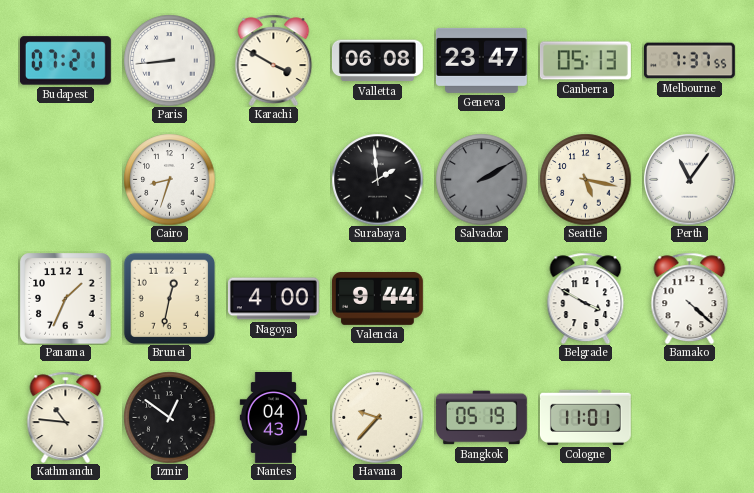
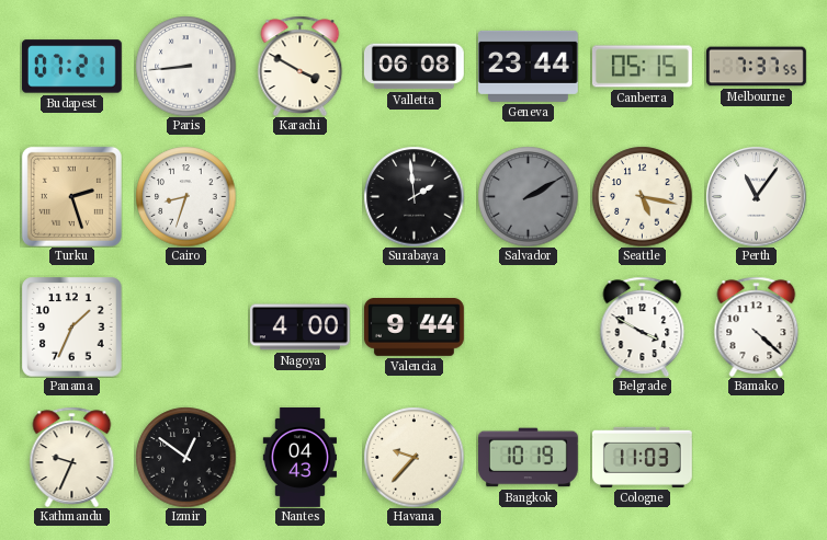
Geneva: 23:47 -> 23:44
Canberra: 05:13 -> 05:15
Turku: none -> 2:27
Brunei: 12:32 -> none
Kathmandu: 10:46 -> 9:34
Bangkok: 05:19 -> 10:19
Cologne: 11:01 -> 11:03
